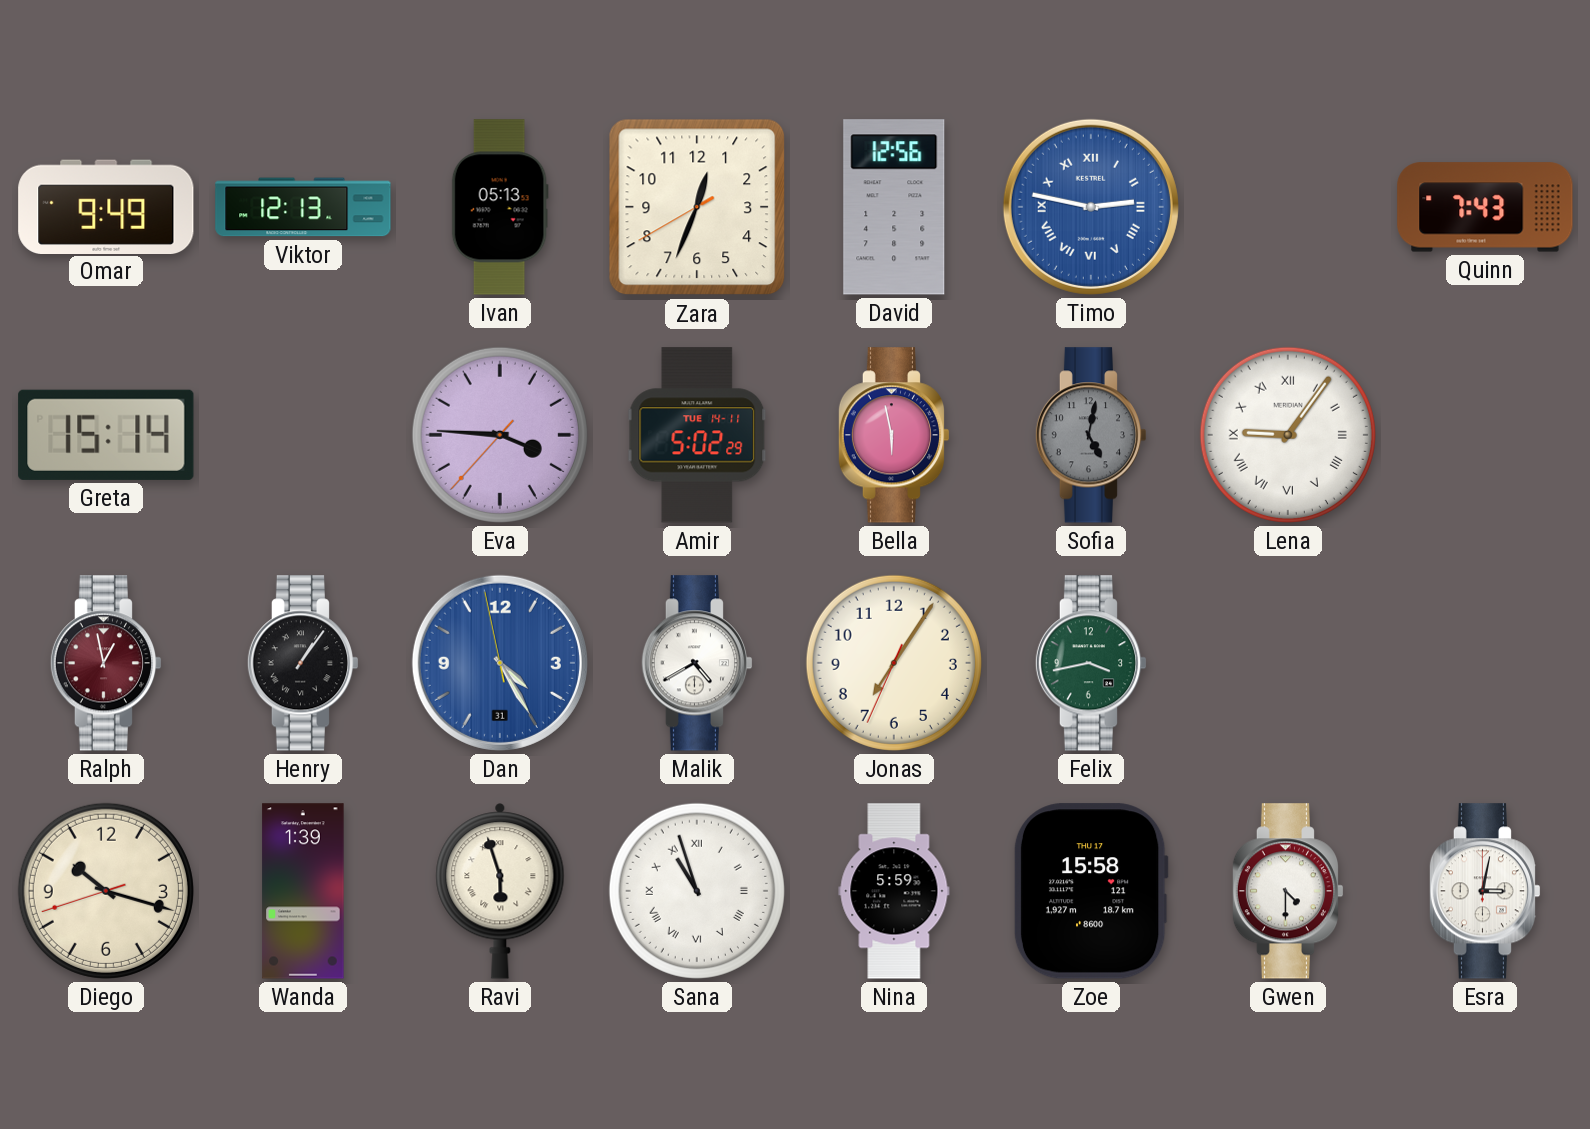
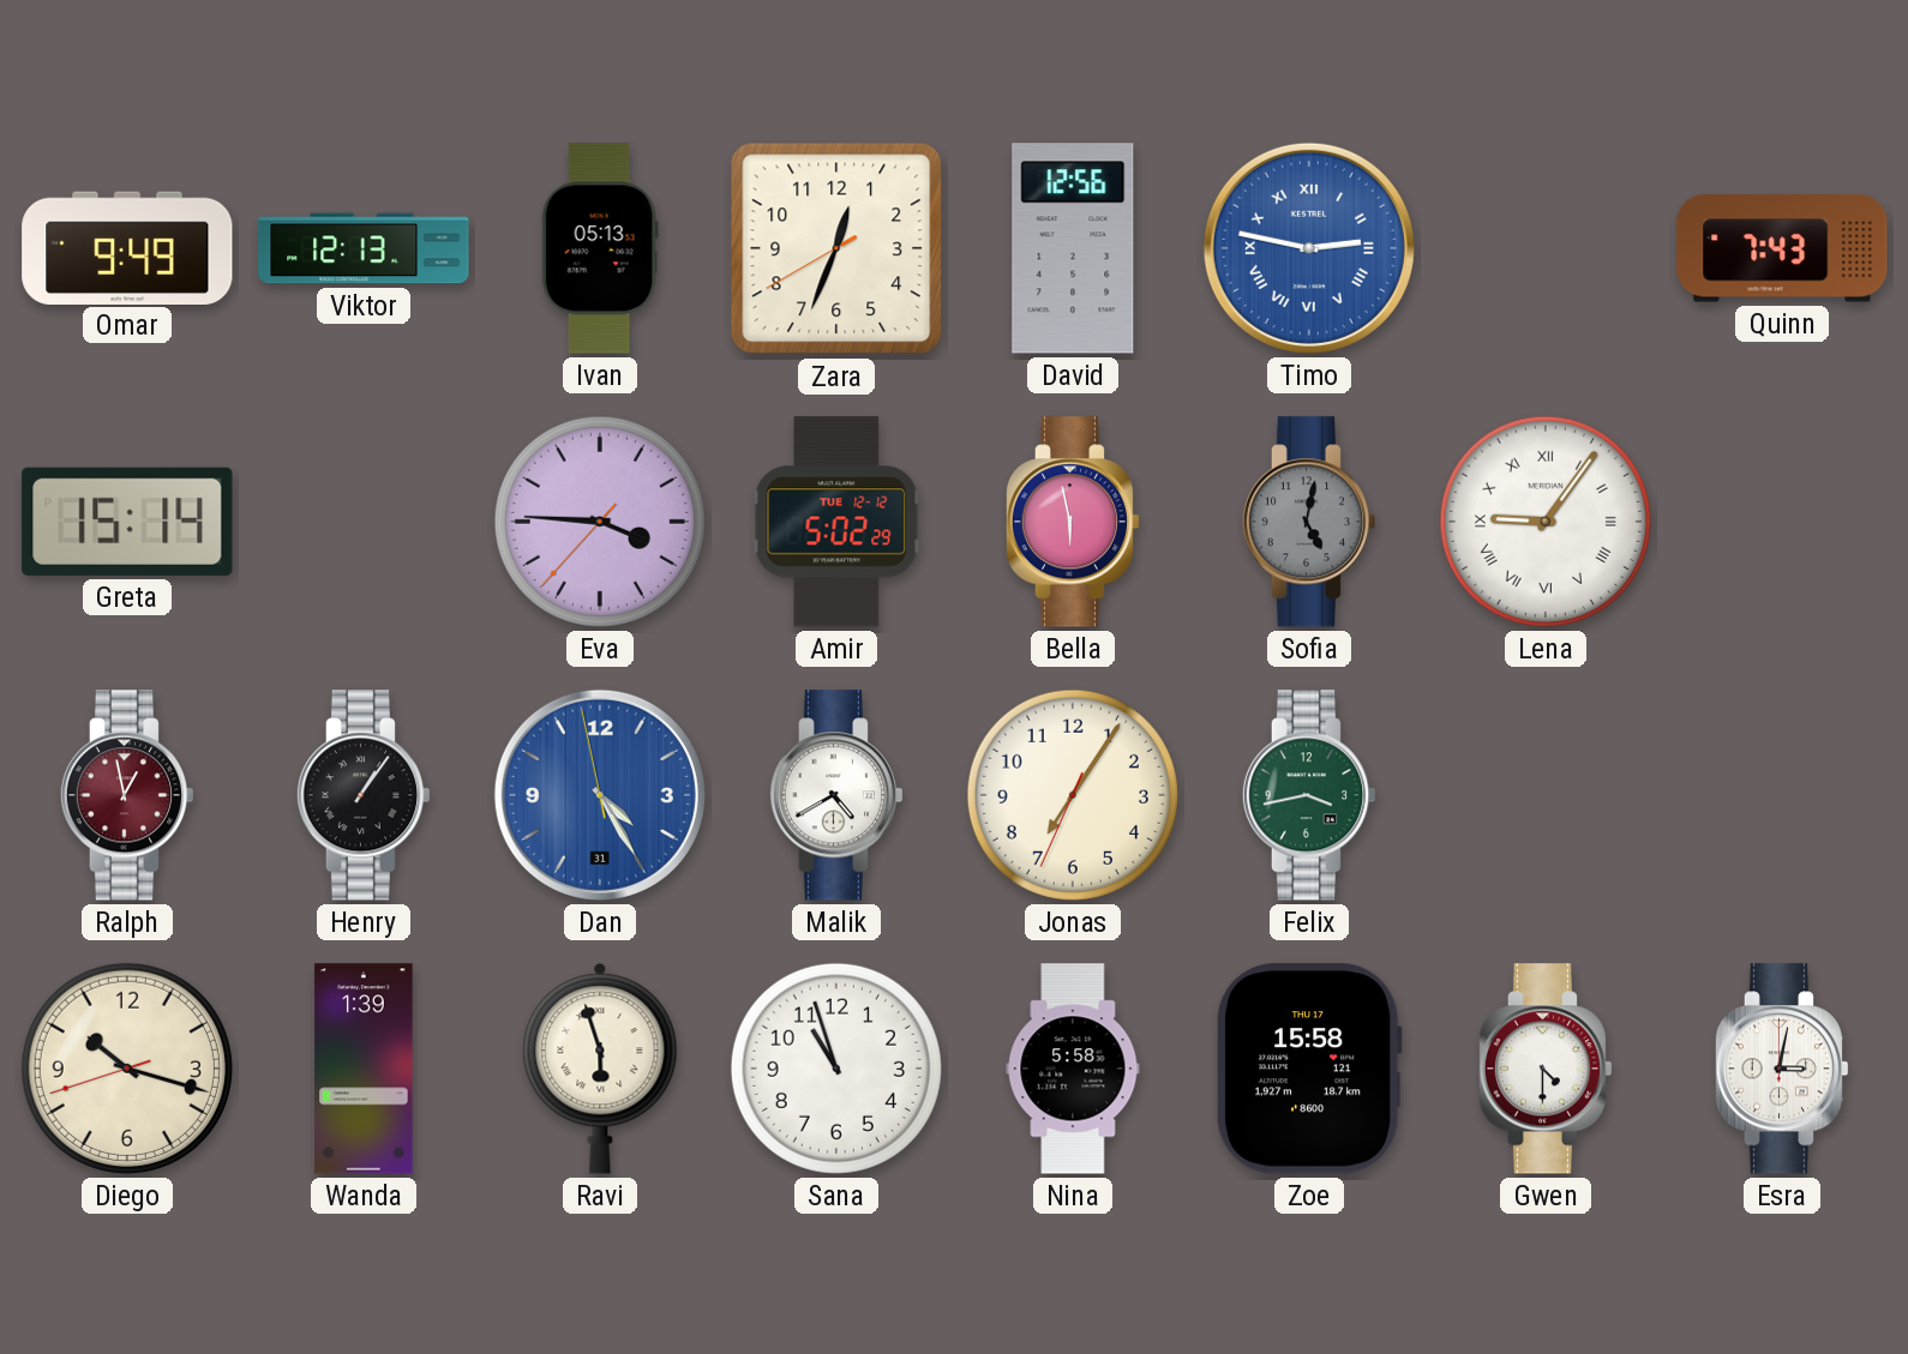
Amir date: TUE 14-11 -> TUE 12-12
Sana numerals: Roman -> Arabic
Nina: 5:59 -> 5:58
